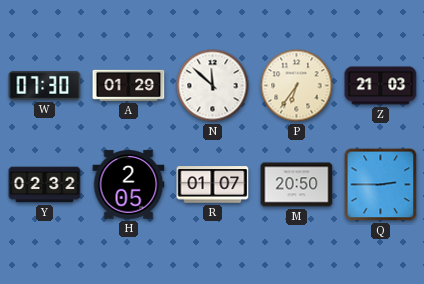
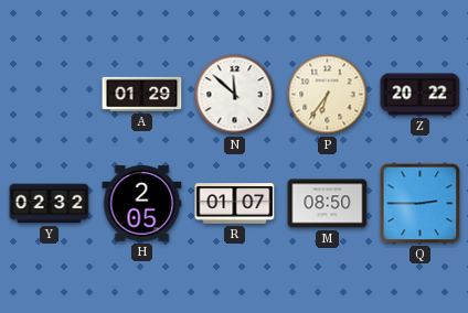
W: 07:30 -> none
Z: 21:03 -> 20:22
M: 20:50 -> 08:50
